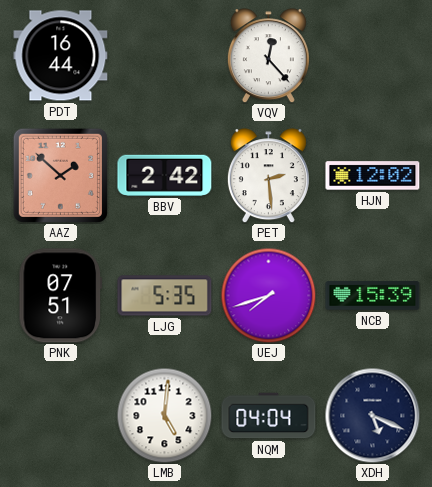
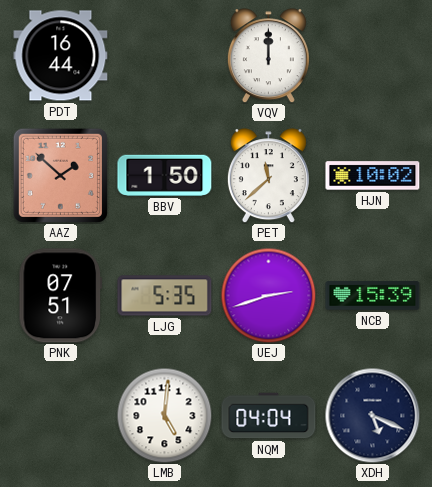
VQV: 12:23 -> 12:00
BBV: 2:42 -> 1:50
PET: 2:29 -> 11:38
HJN: 12:02 -> 10:02
UEJ: 7:42 -> 2:42
